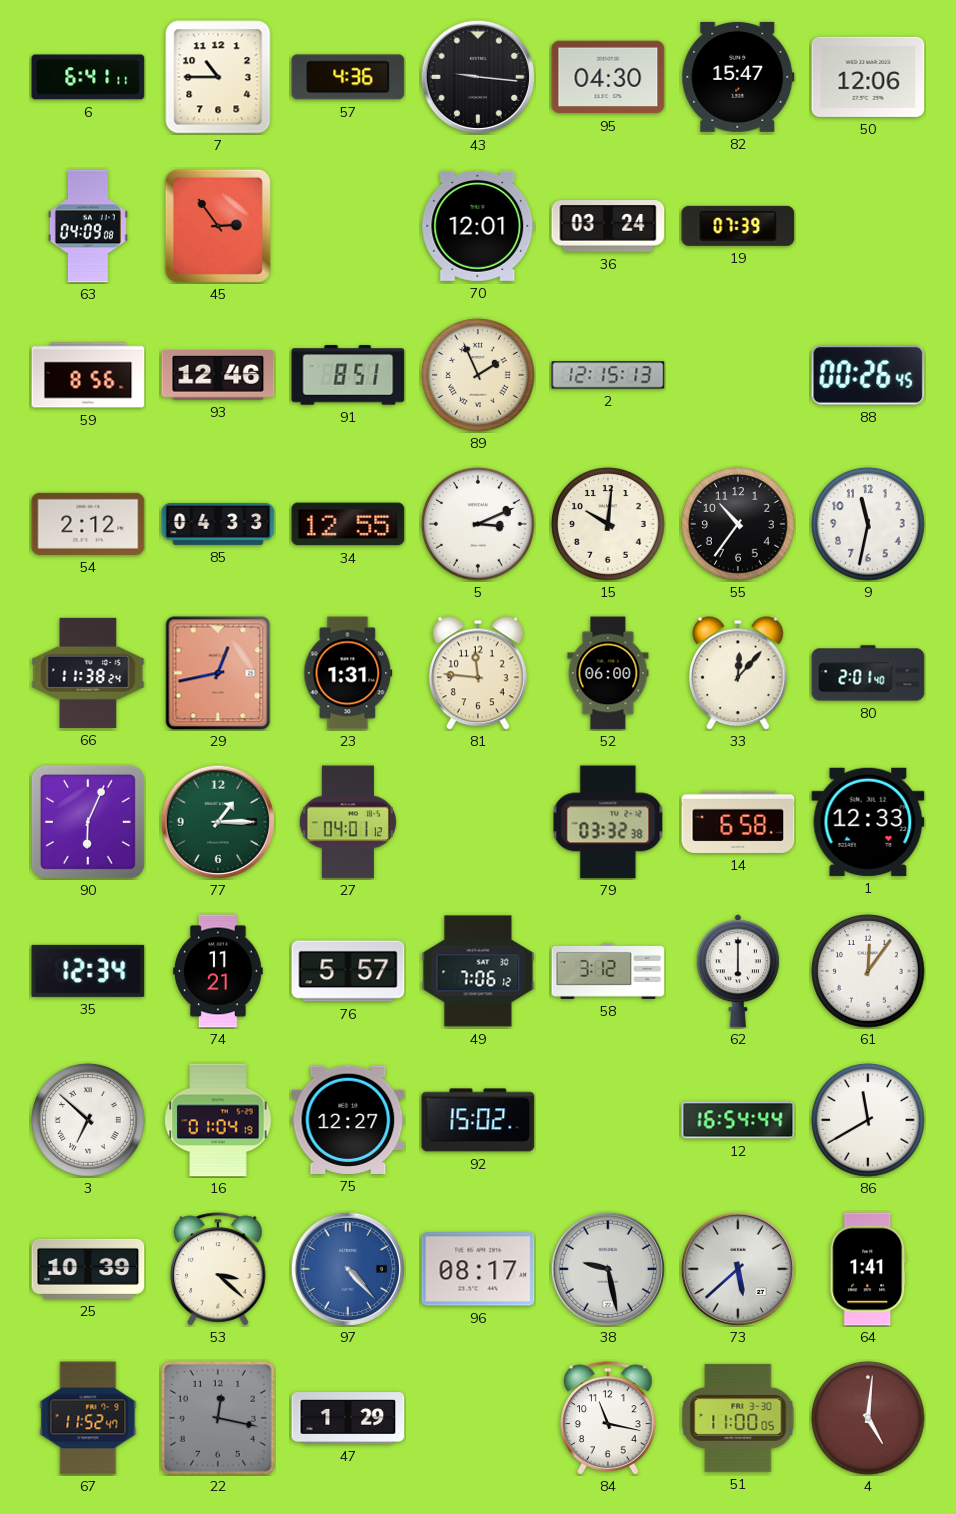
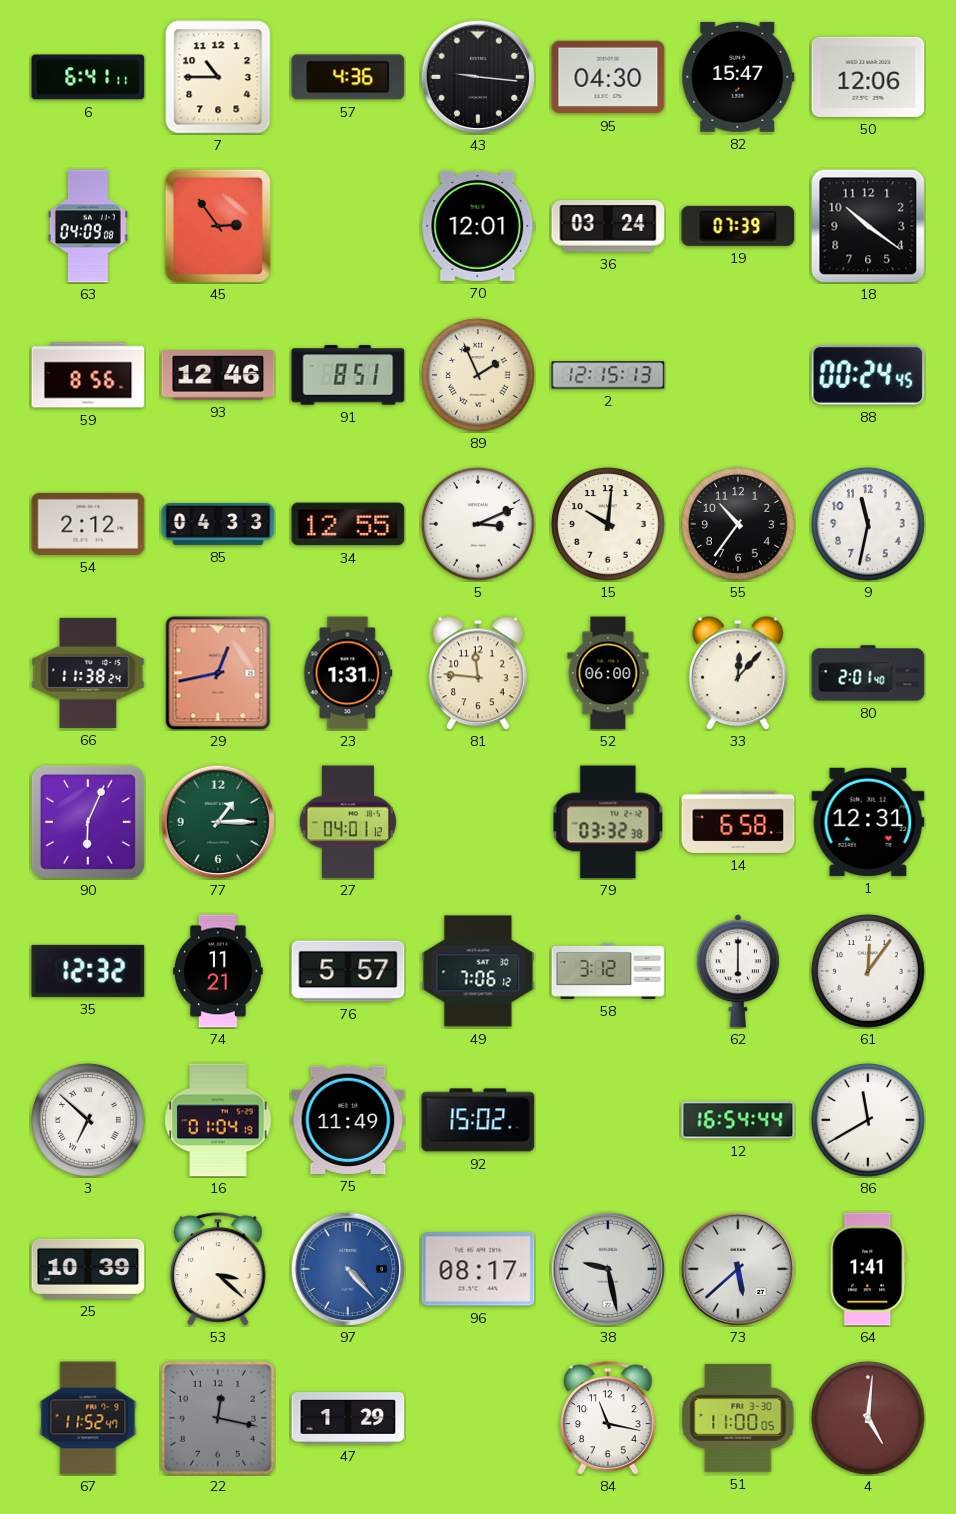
18: none -> 10:21
88: 00:26 -> 00:24
1: 12:33 -> 12:31
35: 12:34 -> 12:32
75: 12:27 -> 11:49
